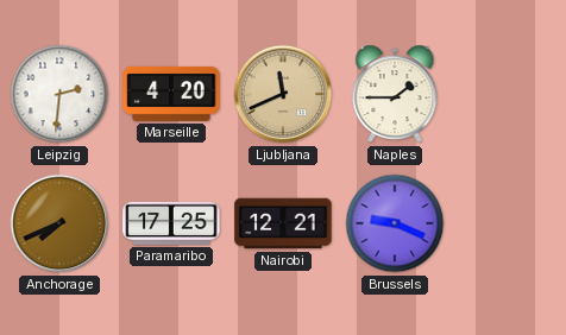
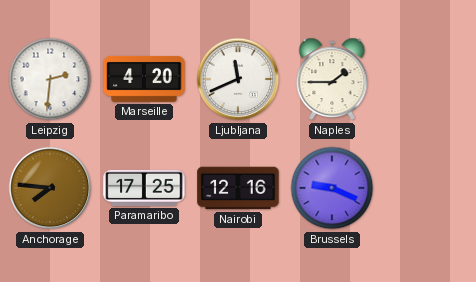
Ljubljana dial: champagne -> white
Anchorage: 7:41 -> 7:46
Nairobi: 12:21 -> 12:16
